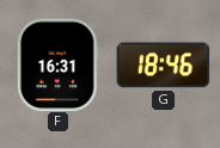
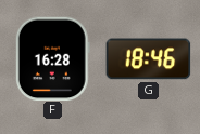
F: 16:31 -> 16:28
